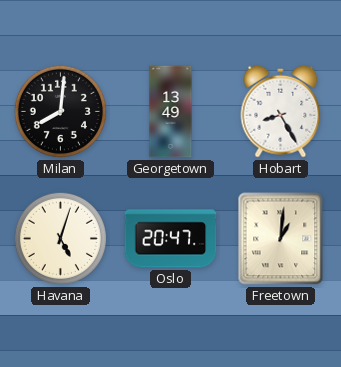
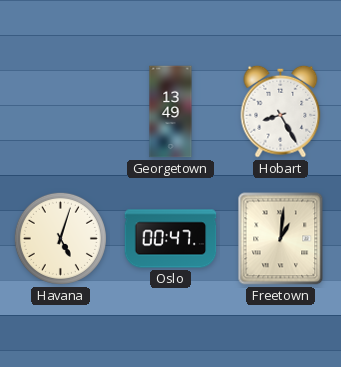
Milan: 8:01 -> none
Oslo: 20:47 -> 00:47
